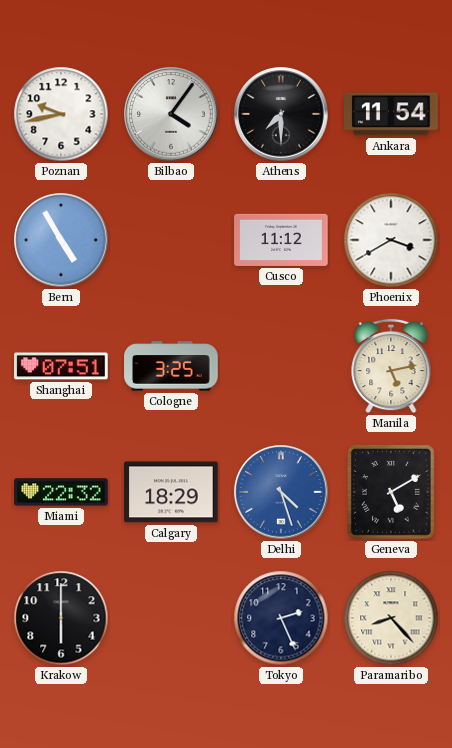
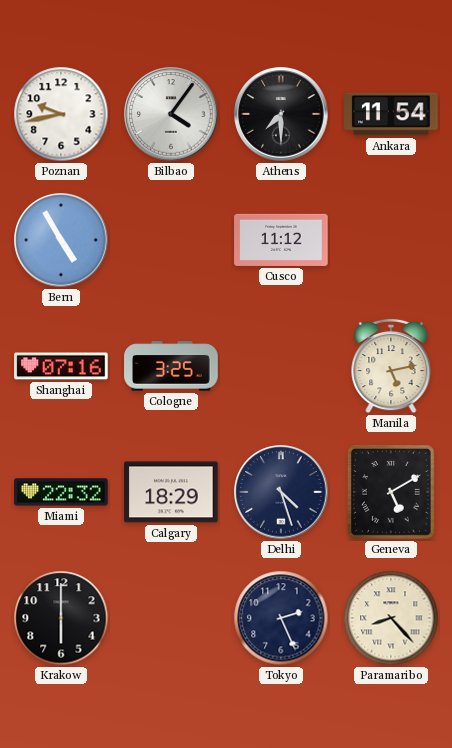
Phoenix: 3:40 -> none
Shanghai: 07:51 -> 07:16
Delhi dial: blue -> navy
